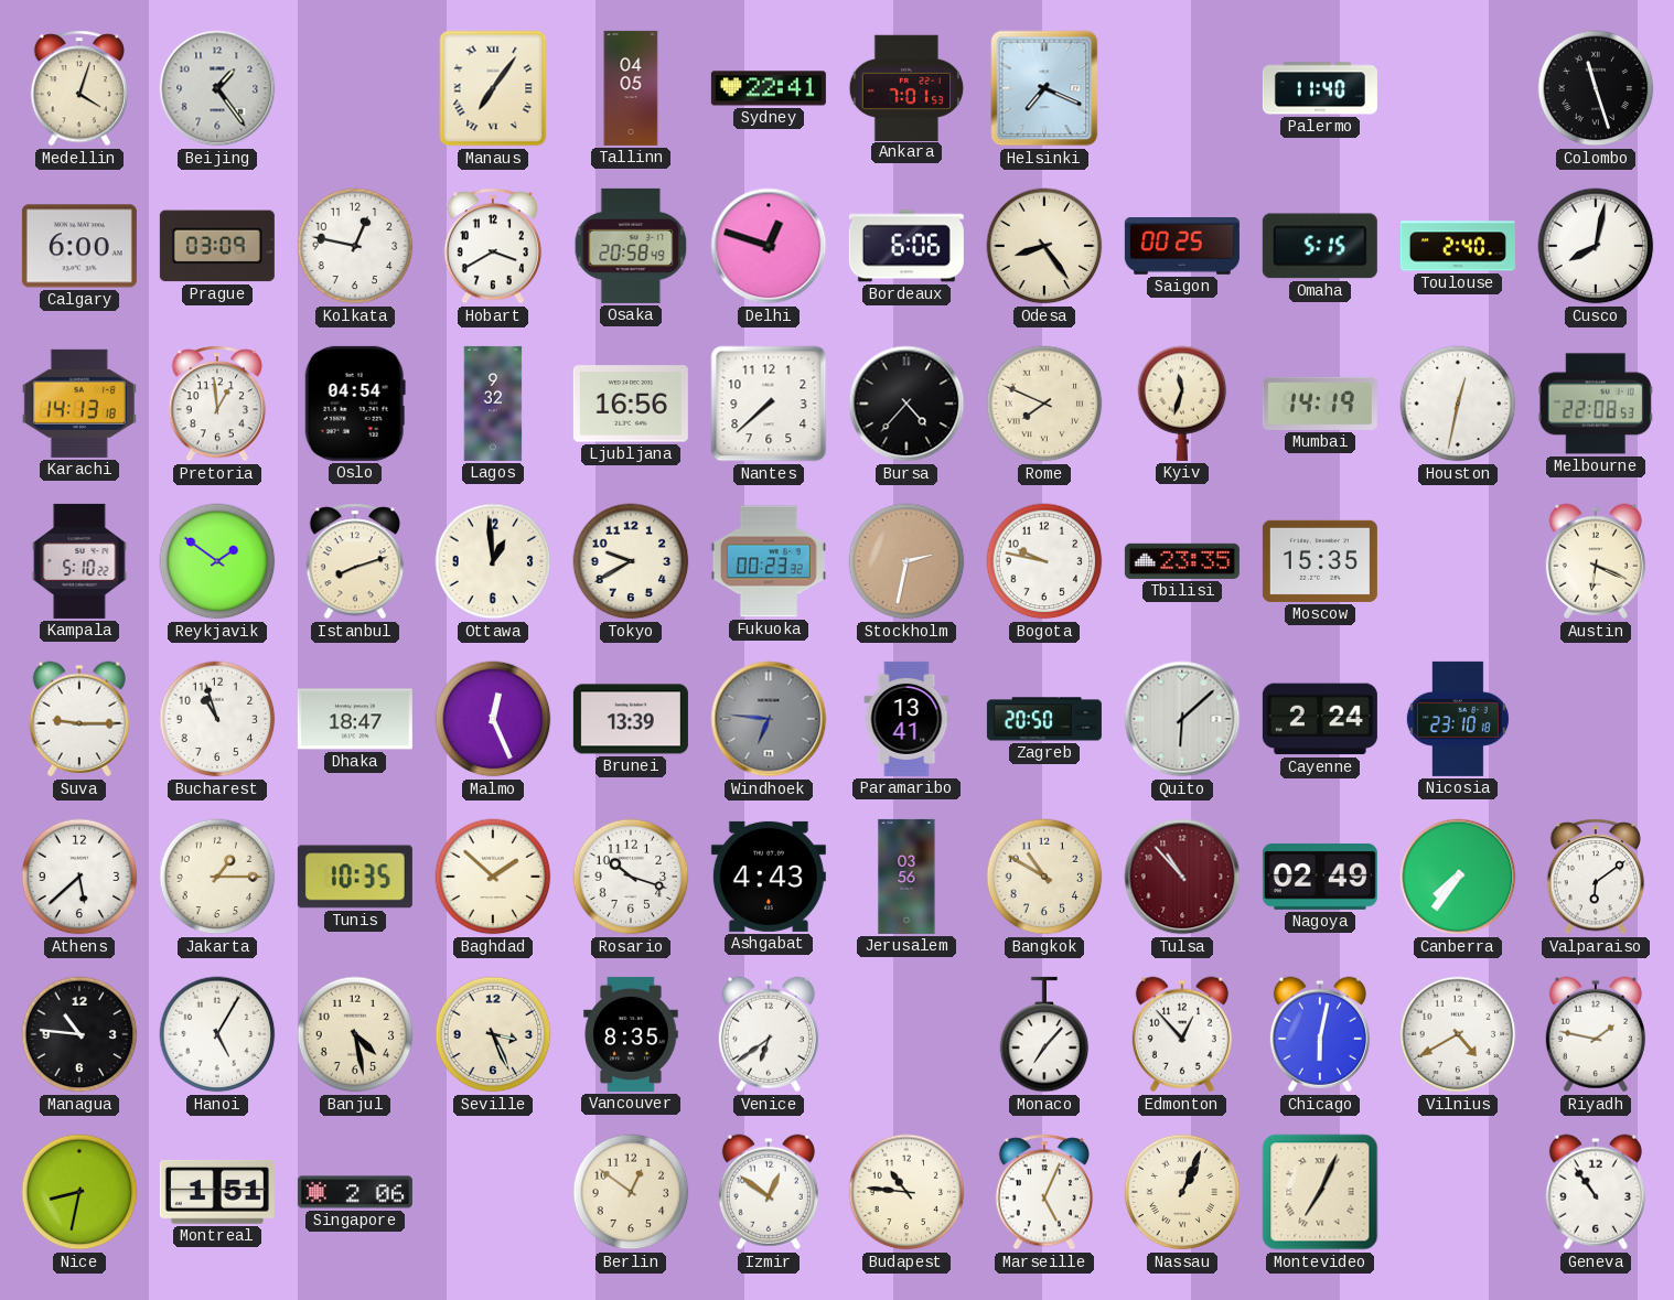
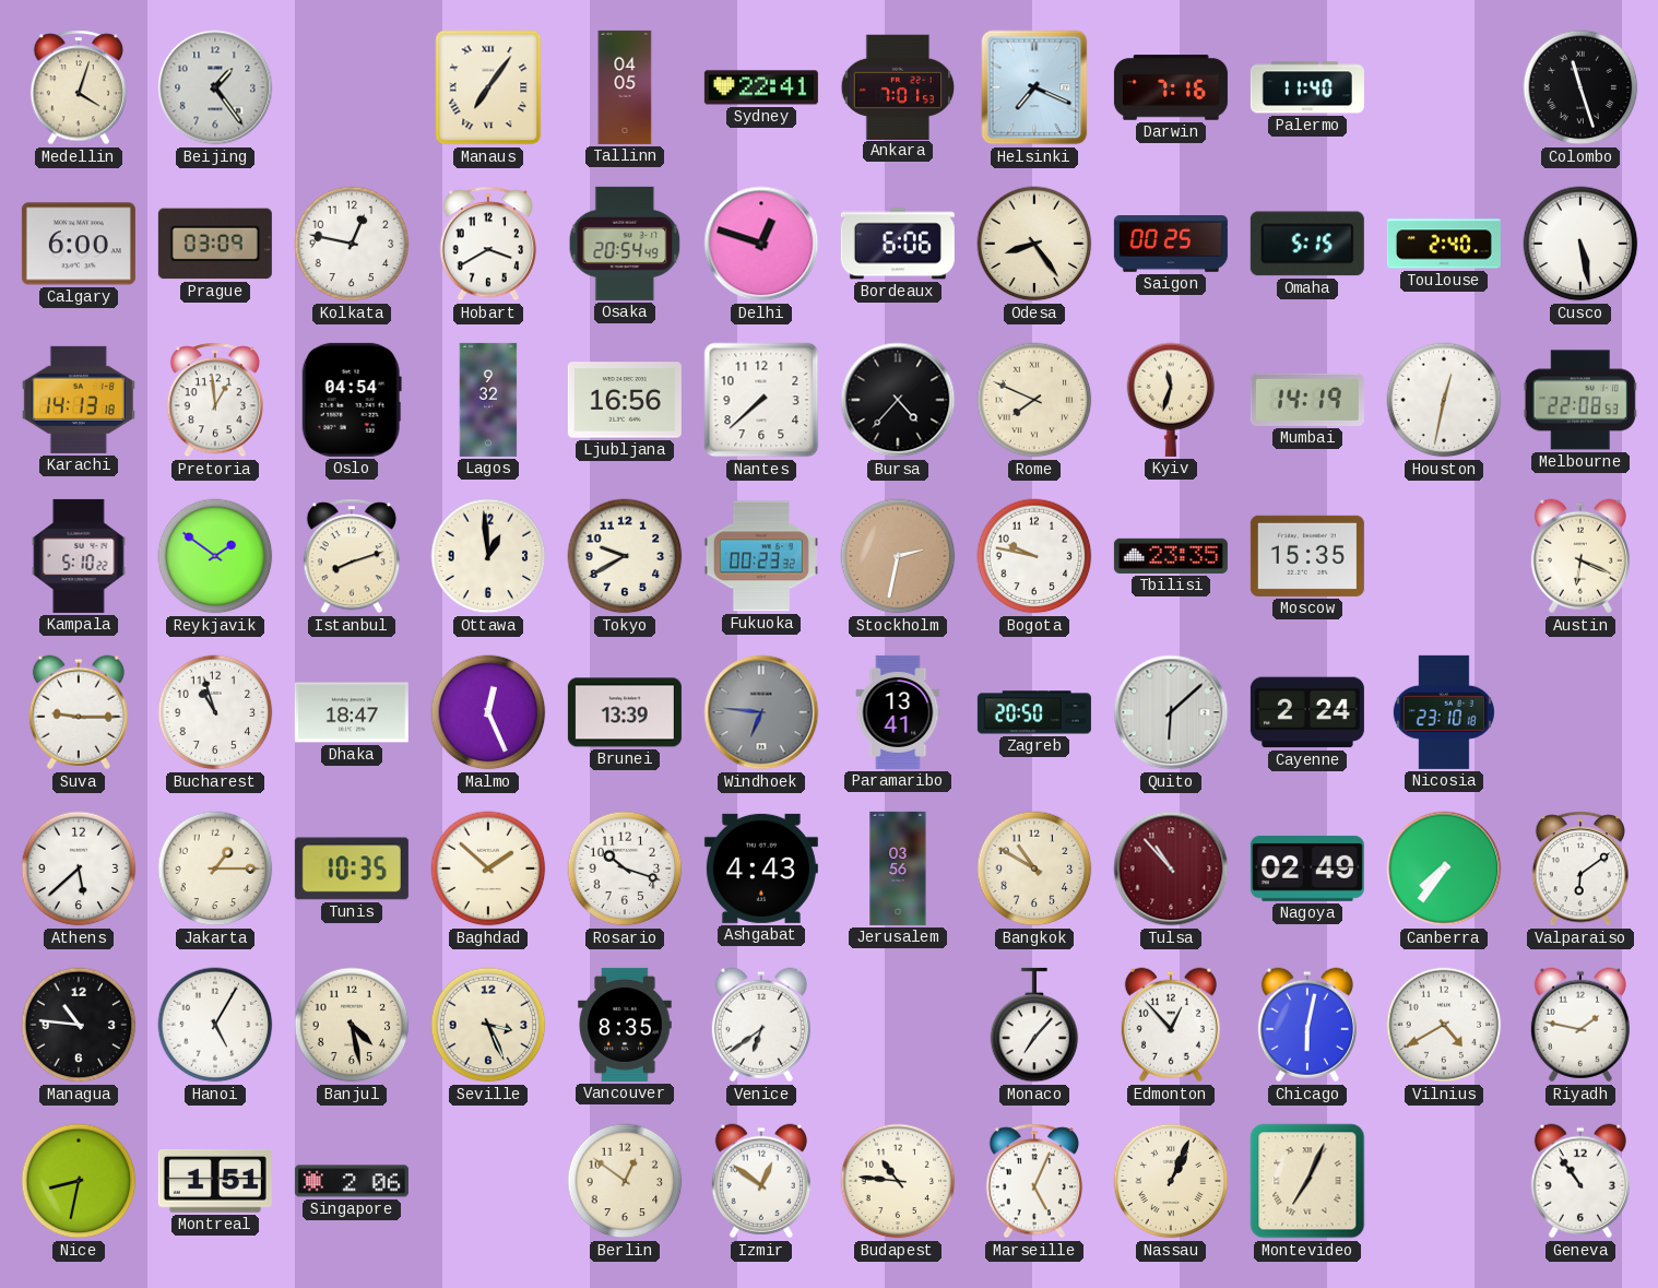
Darwin: none -> 7:16
Osaka: 20:58 -> 20:54
Cusco: 8:02 -> 5:28
